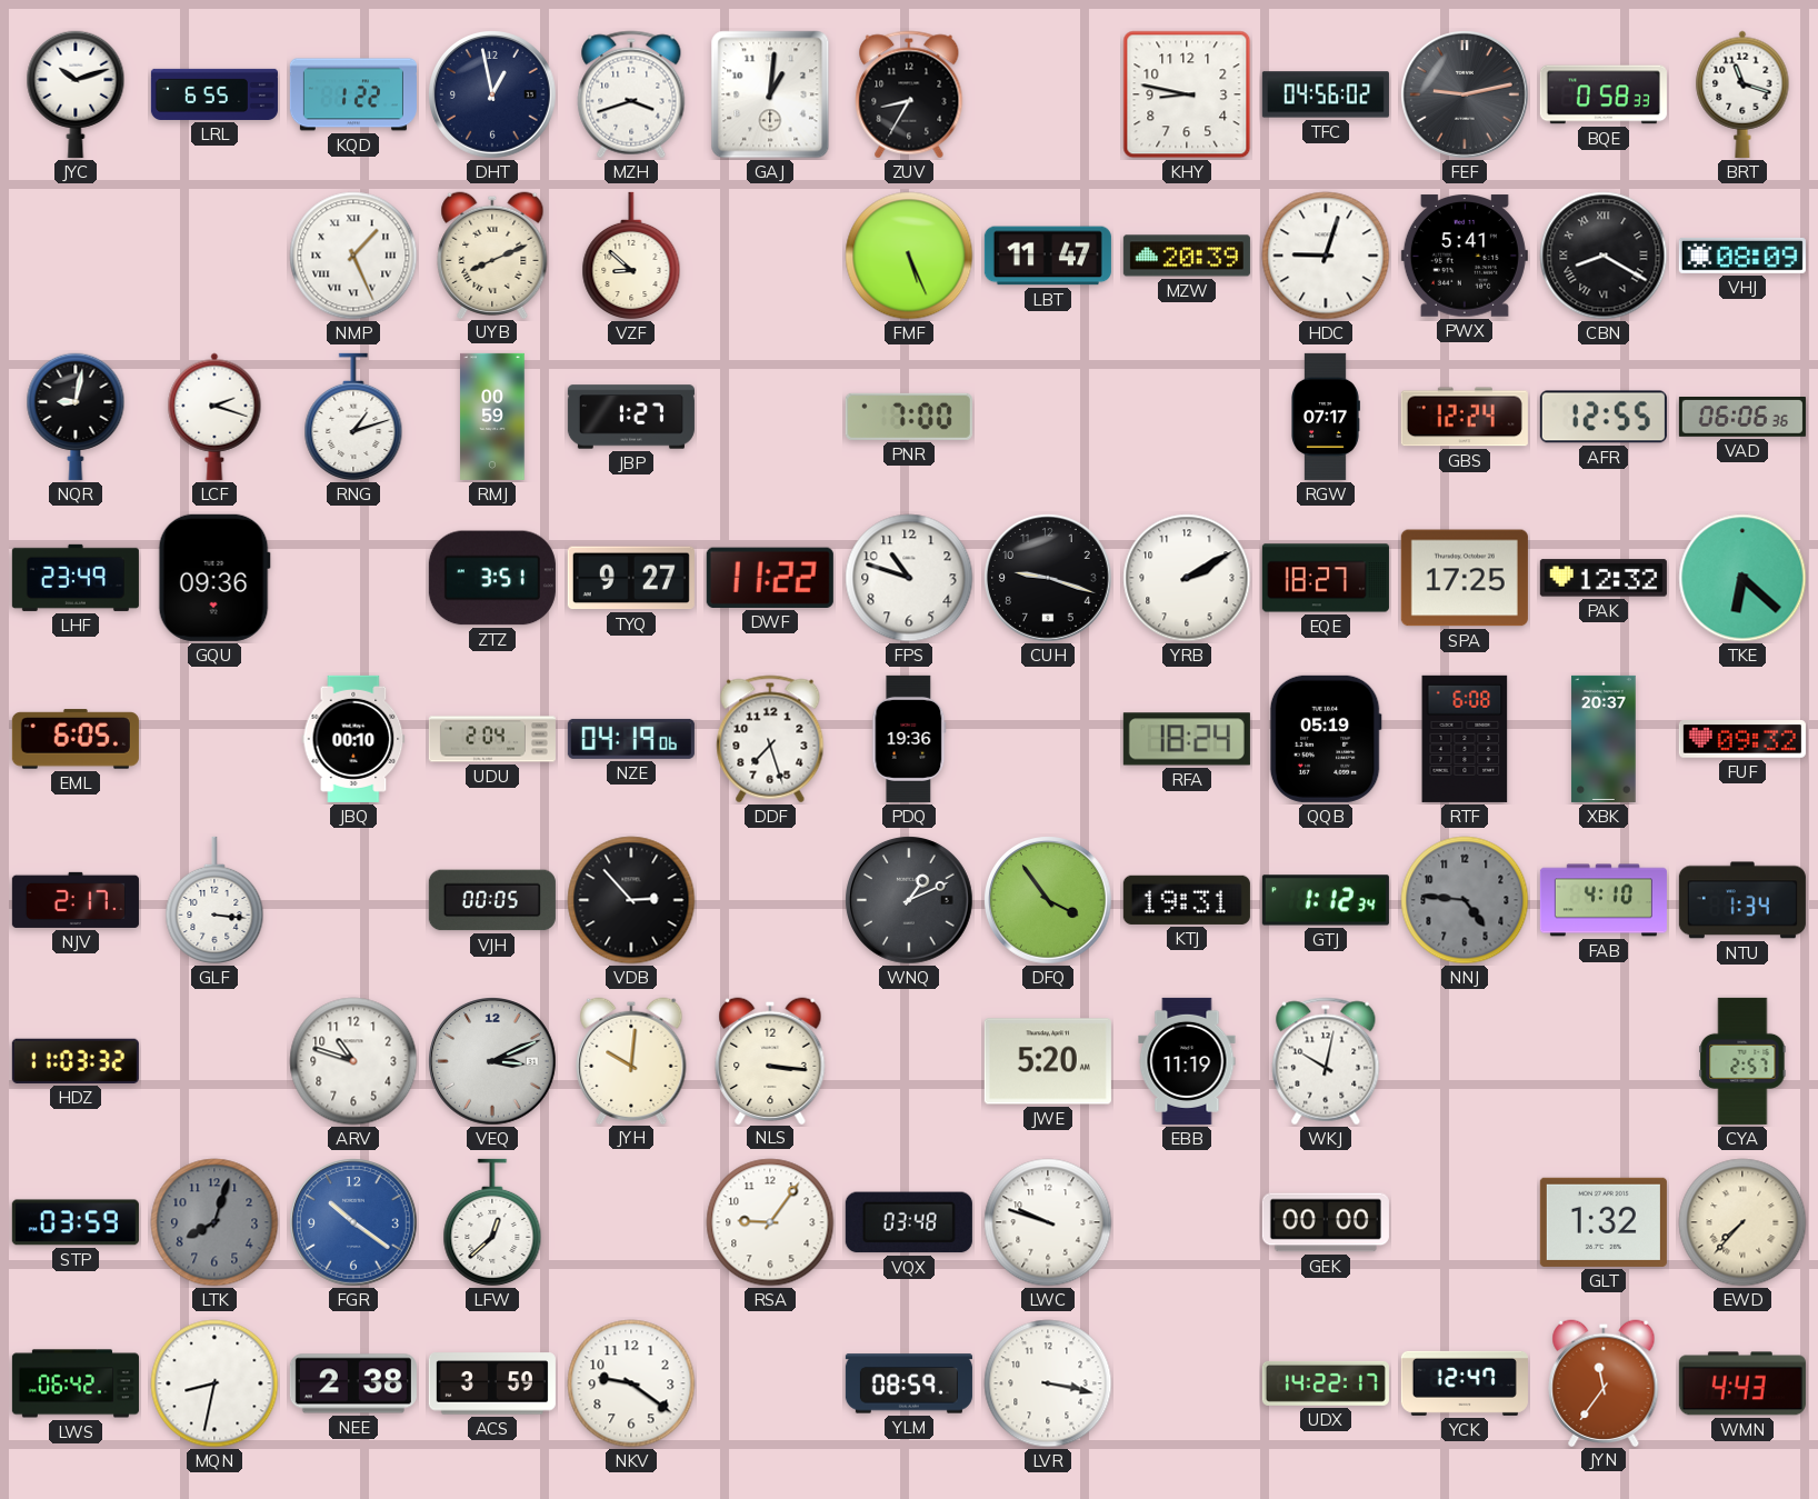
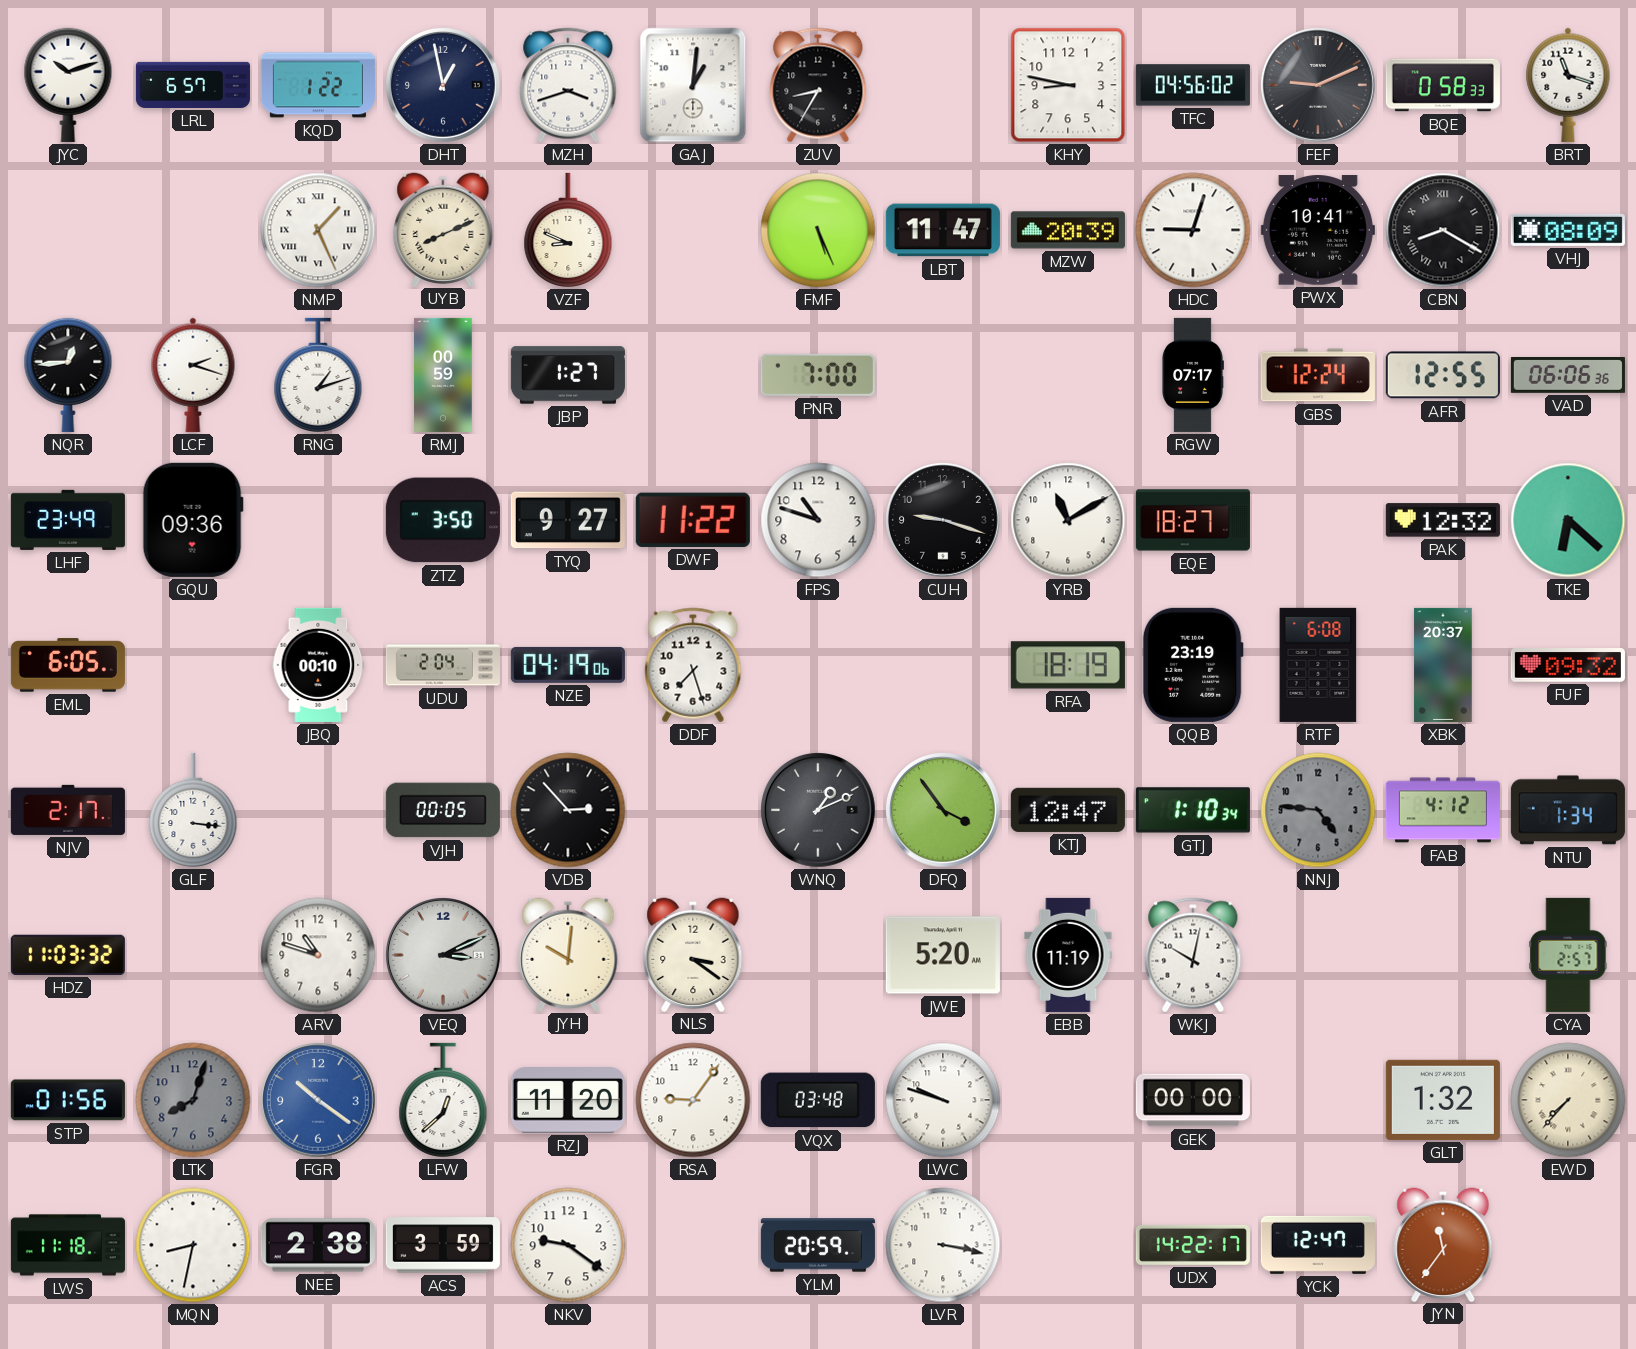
LRL: 6:55 -> 6:57
FEF: 9:13 -> 9:11
VZF: 8:52 -> 8:49
PWX: 5:41 -> 10:41
NQR: 9:02 -> 12:44
ZTZ: 3:51 -> 3:50
YRB: 2:10 -> 11:10
SPA: 17:25 -> none
PDQ: 19:36 -> none
RFA: 18:24 -> 18:19
QQB: 05:19 -> 23:19
KTJ: 19:31 -> 12:47
GTJ: 1:12 -> 1:10
FAB: 4:10 -> 4:12
NLS: 3:16 -> 3:21
STP: 03:59 -> 01:56
RZJ: none -> 11:20
LWS: 06:42 -> 11:18
YLM: 08:59 -> 20:59
WMN: 4:43 -> none
